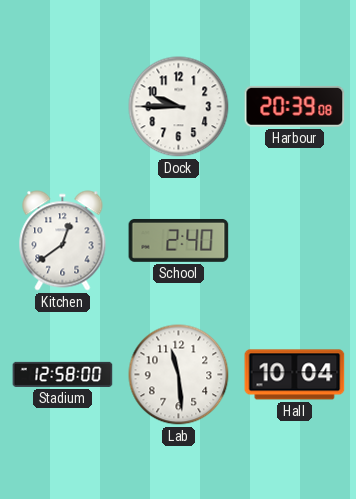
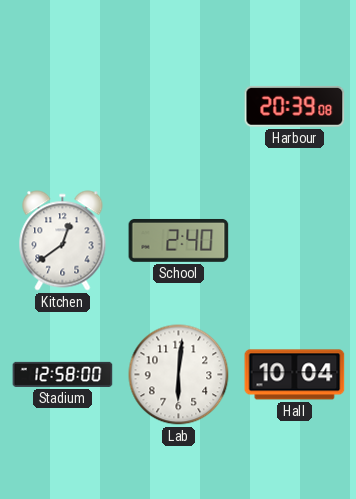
Dock: 9:45 -> none
Lab: 11:29 -> 6:01
